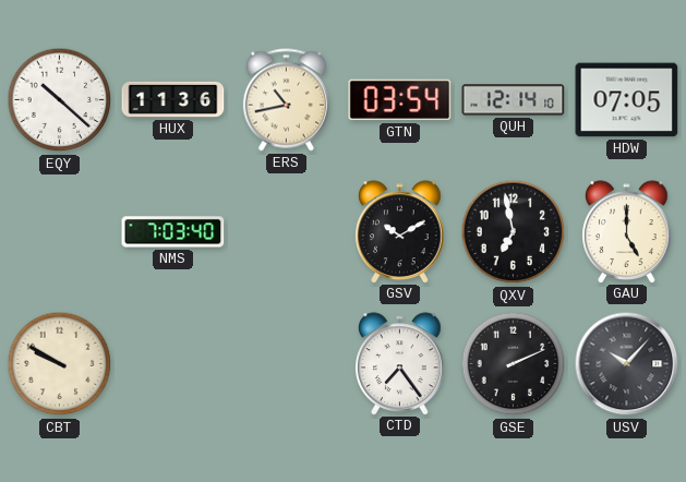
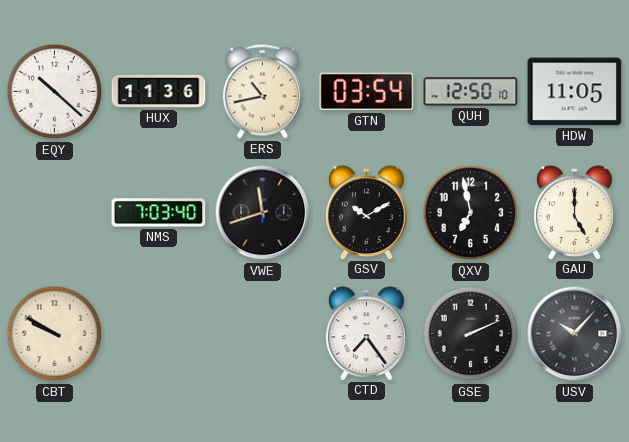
QUH: 12:14 -> 12:50
HDW: 07:05 -> 11:05
VWE: none -> 11:42
